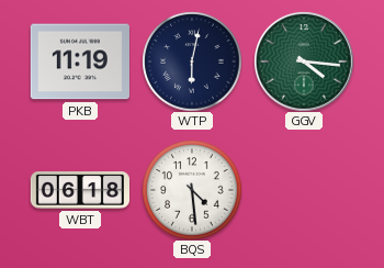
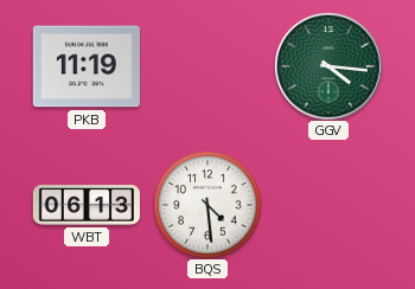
WTP: 6:02 -> none
WBT: 06:18 -> 06:13
